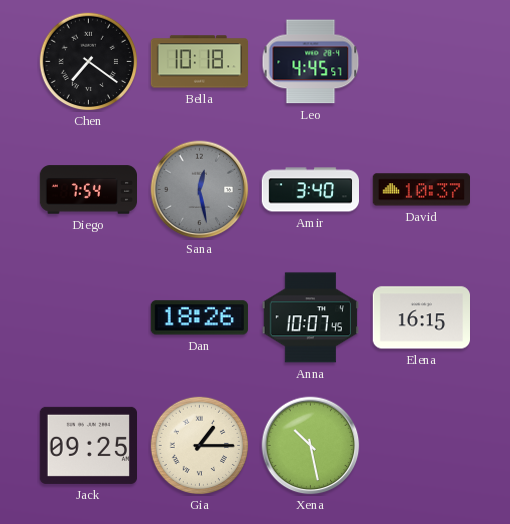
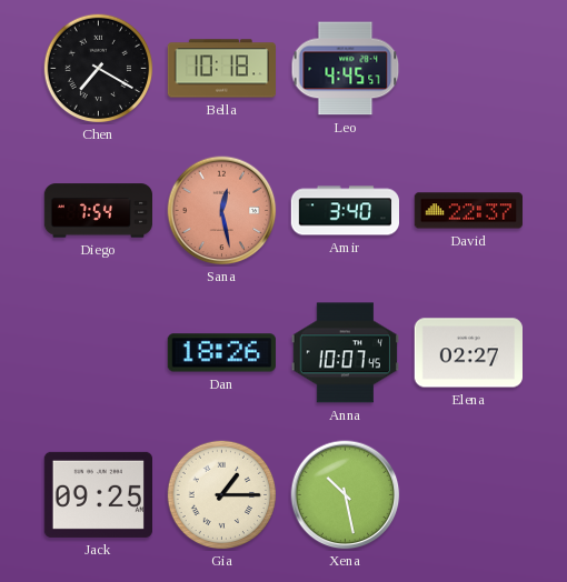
Chen: 7:21 -> 7:20
Sana dial: grey -> salmon
David: 10:37 -> 22:37
Elena: 16:15 -> 02:27
